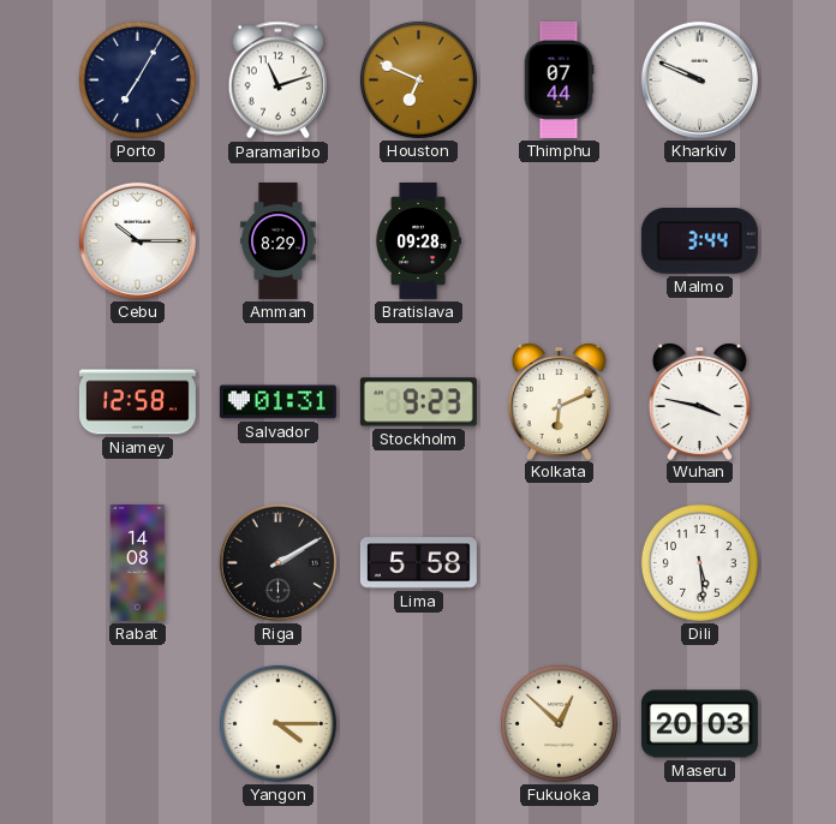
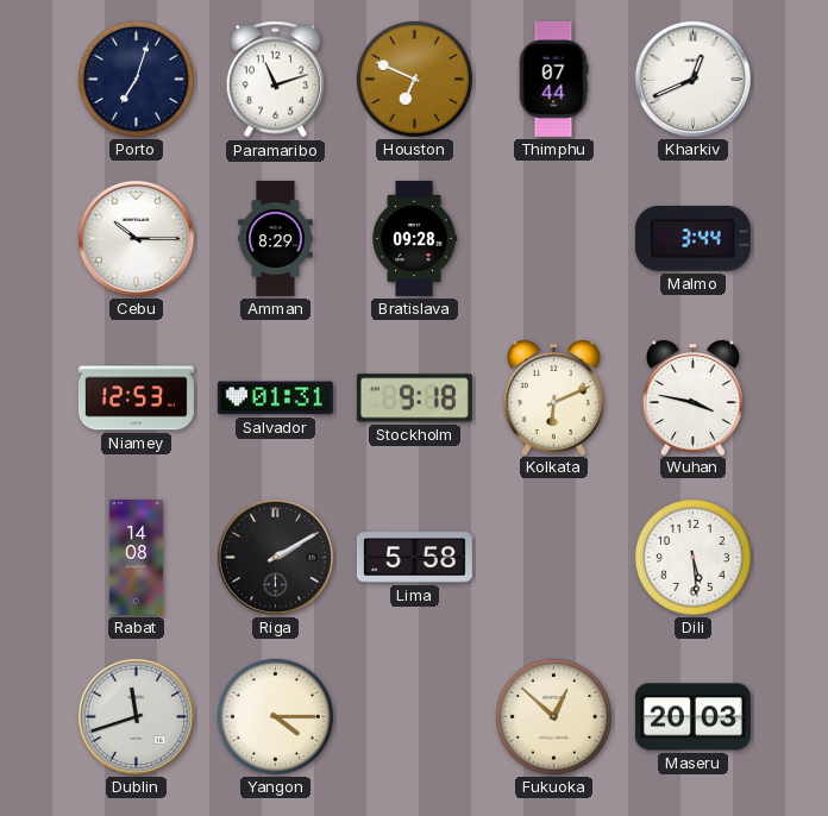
Porto: 7:05 -> 7:03
Kharkiv: 9:49 -> 12:41
Niamey: 12:58 -> 12:53
Stockholm: 9:23 -> 9:18
Dublin: none -> 11:42
